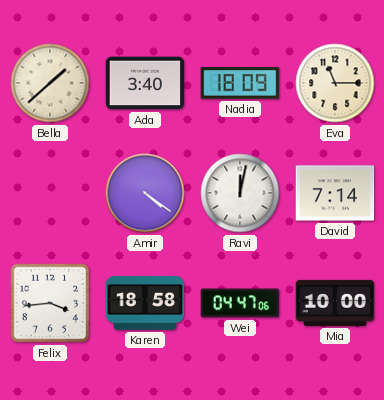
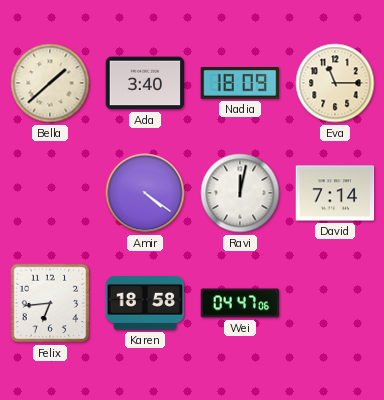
Felix: 3:44 -> 6:44
Mia: 10:00 -> none
